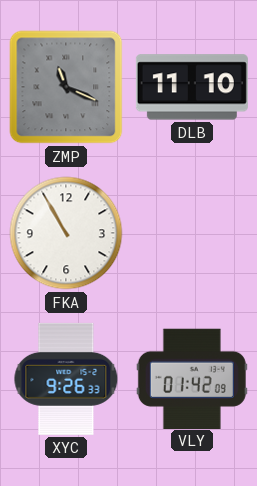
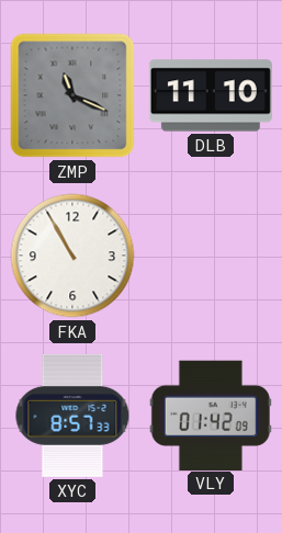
XYC: 9:26 -> 8:57
